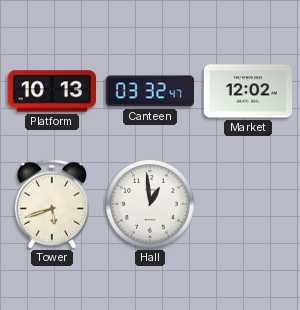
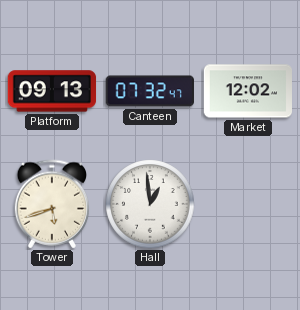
Platform: 10:13 -> 09:13
Canteen: 03:32 -> 07:32
